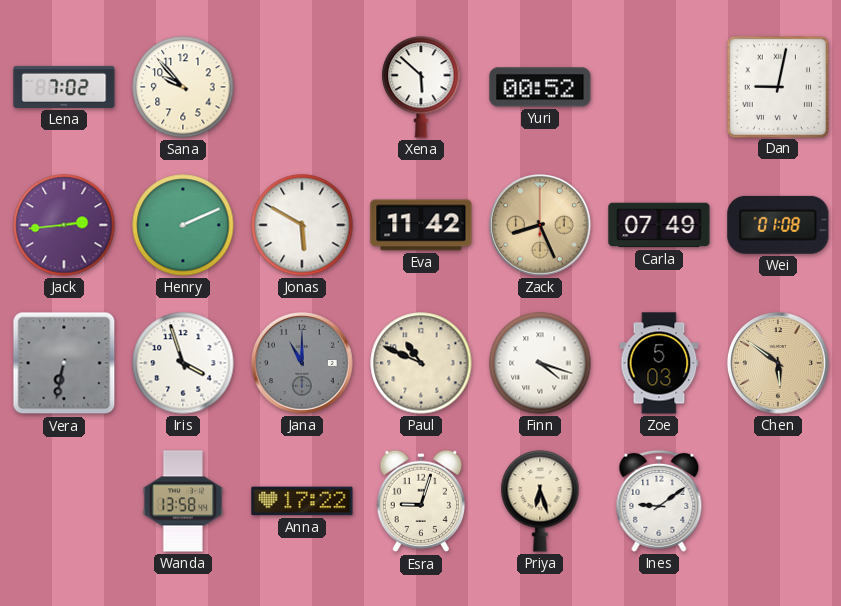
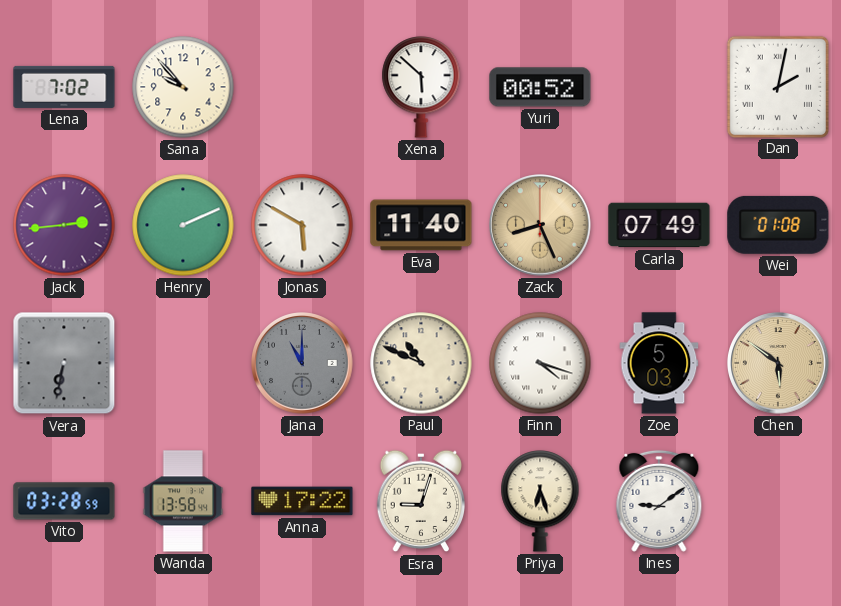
Dan: 9:02 -> 2:02
Eva: 11:42 -> 11:40
Iris: 3:57 -> none
Vito: none -> 03:28
